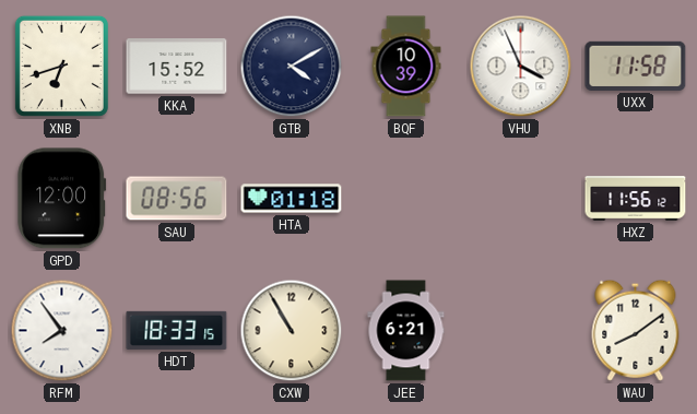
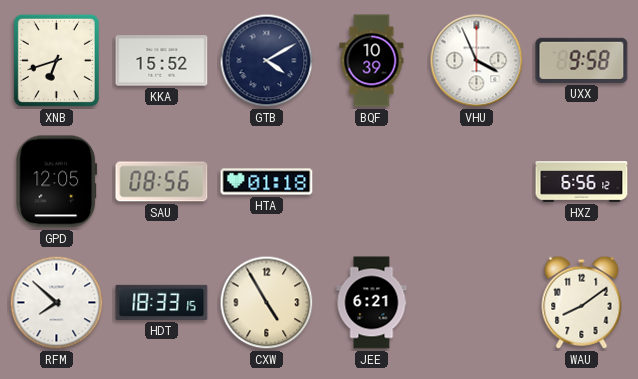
UXX: 11:58 -> 9:58
GPD: 12:00 -> 12:05
HXZ: 11:56 -> 6:56
RFM: 7:54 -> 7:52
CXW: 10:55 -> 4:55
